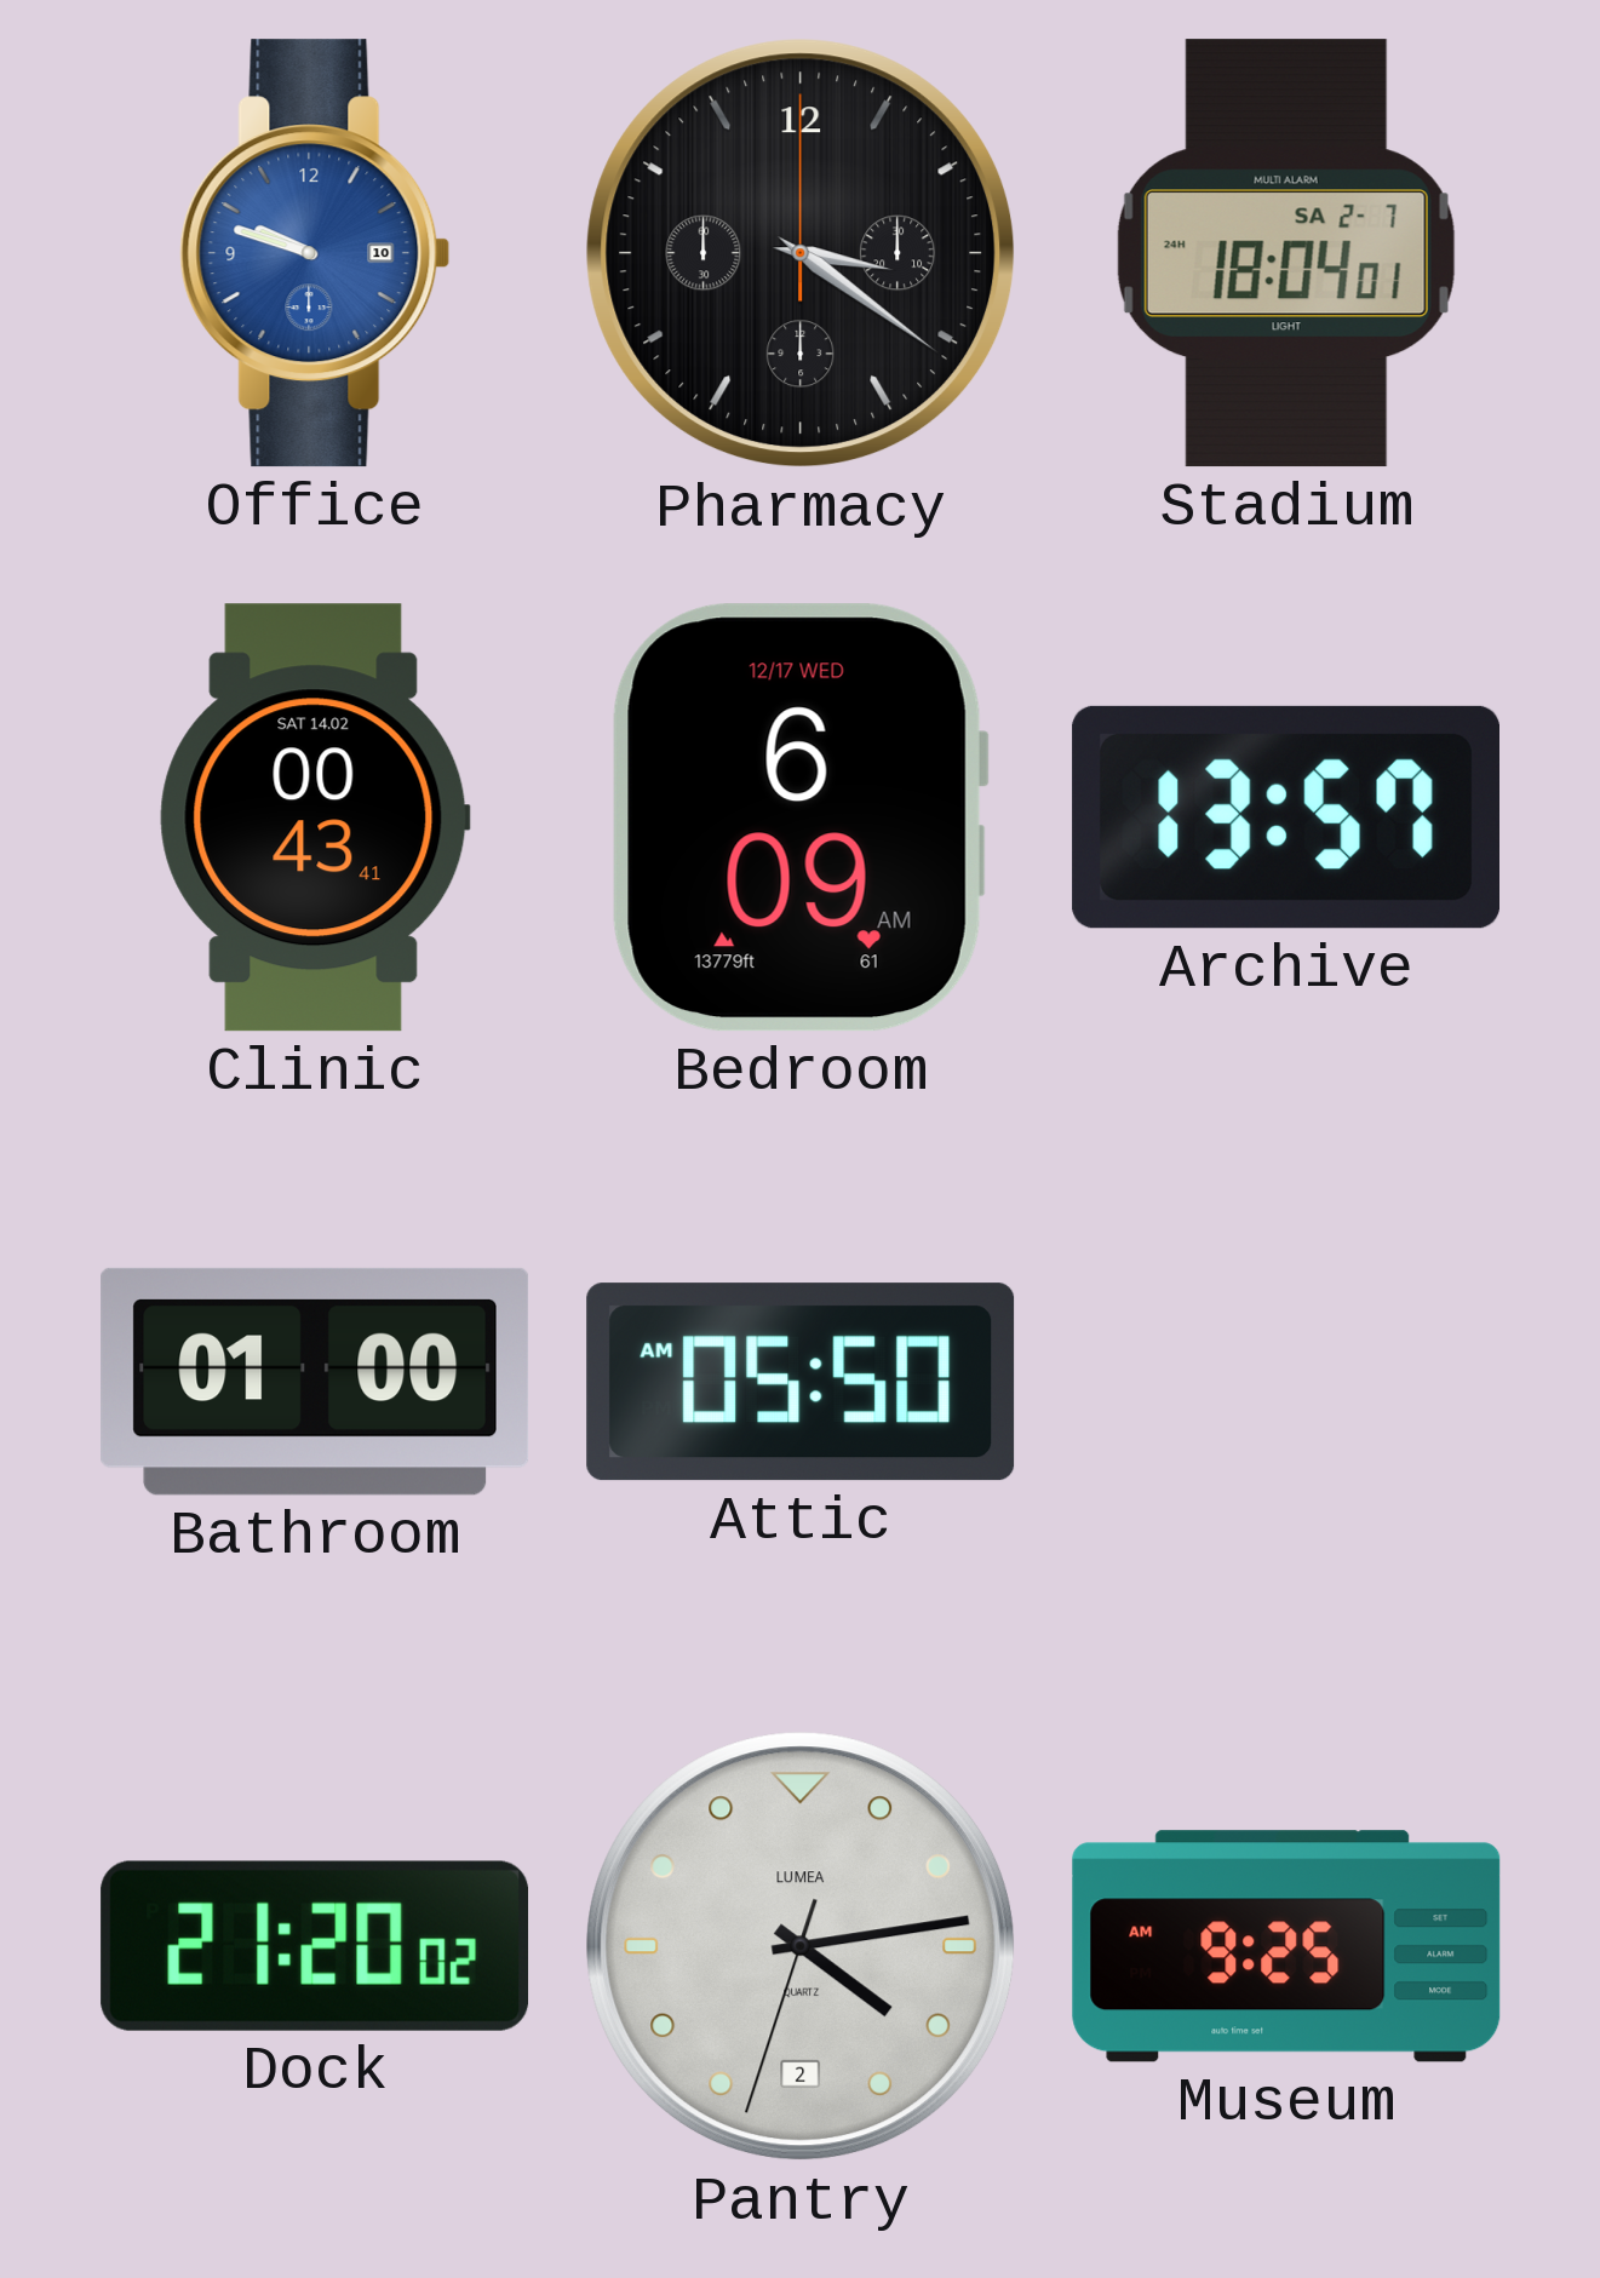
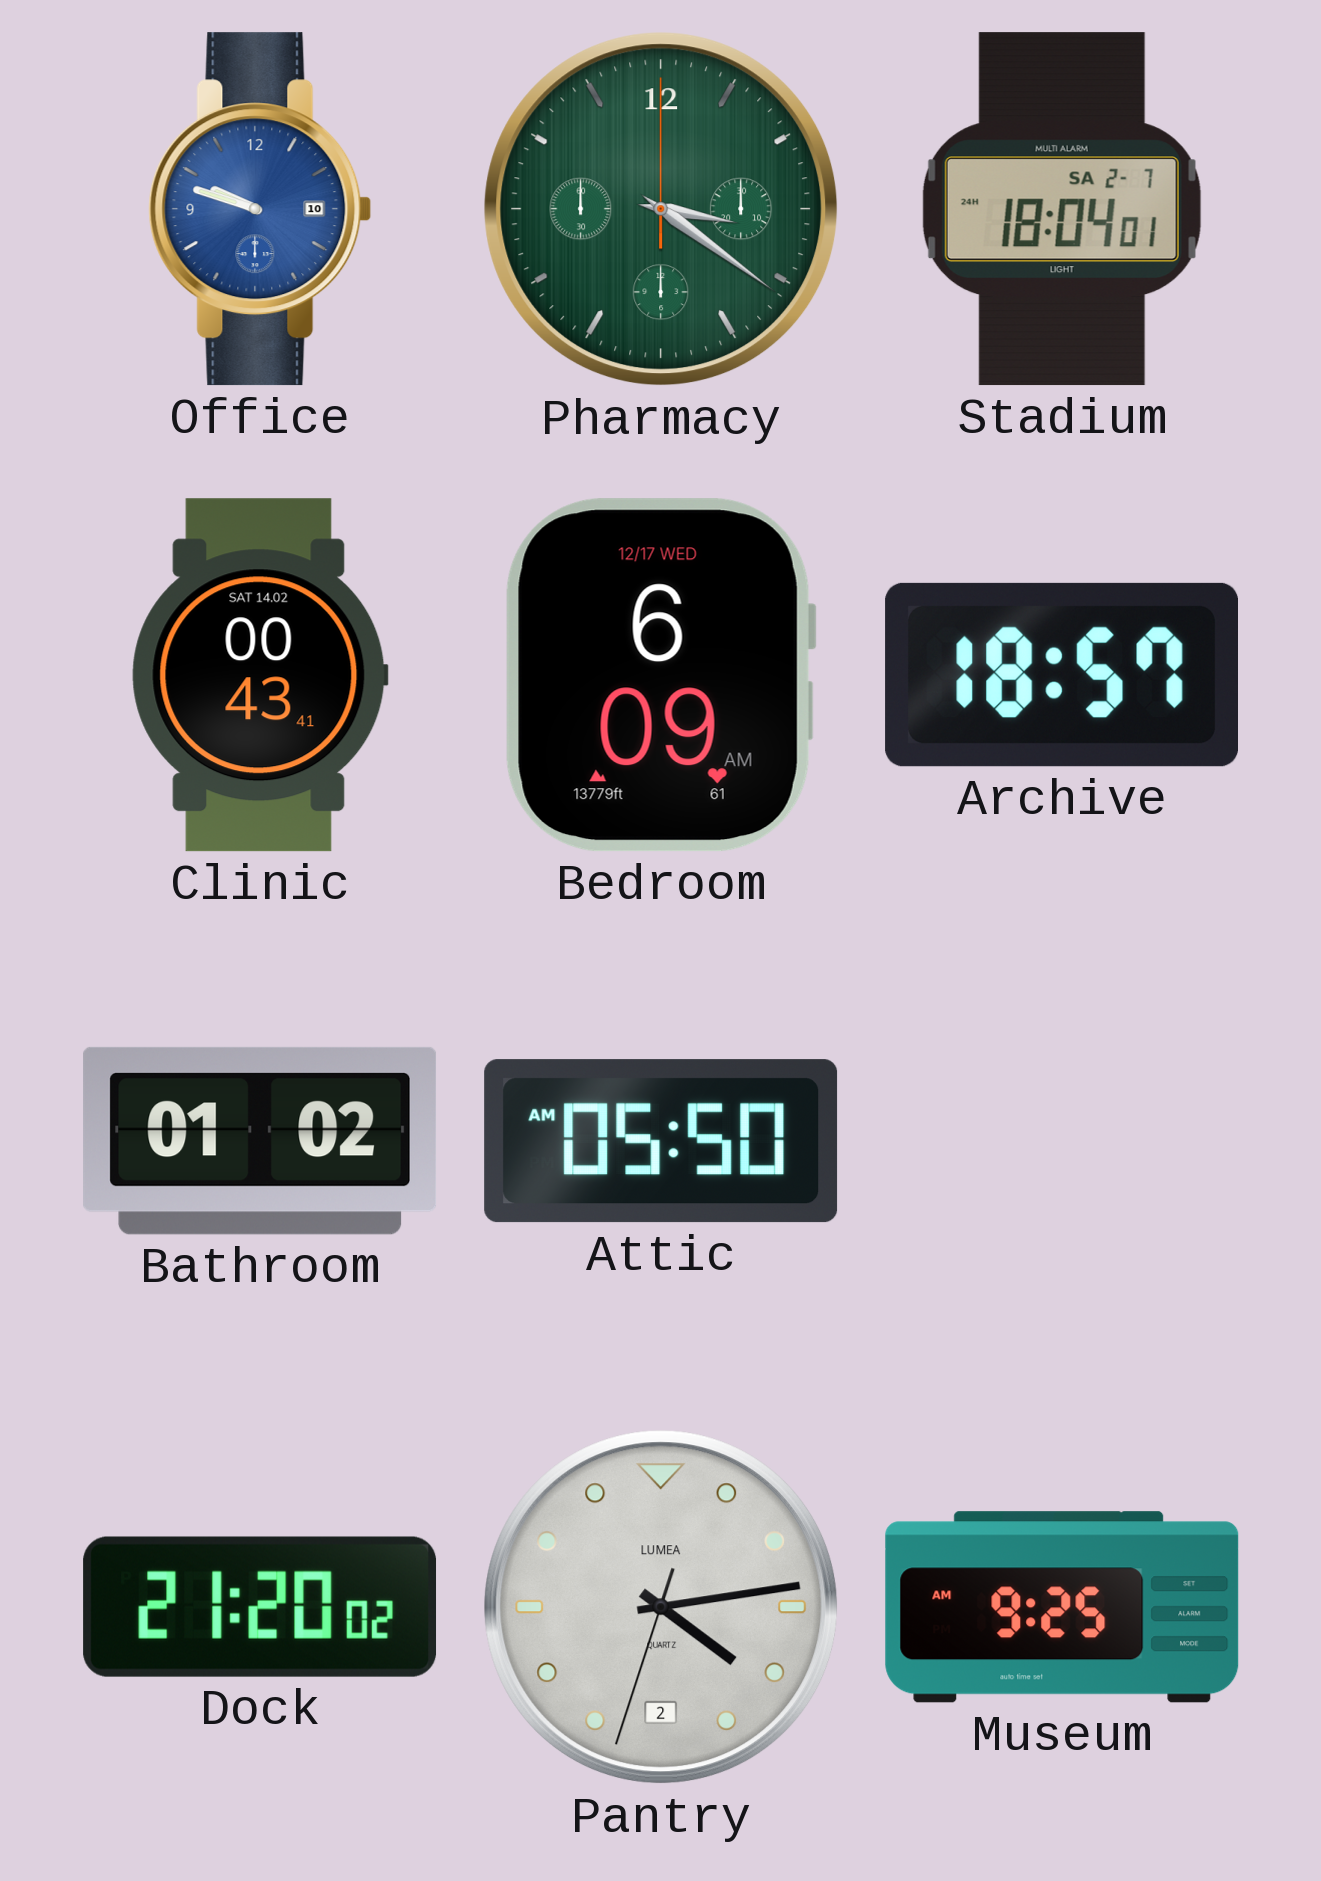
Pharmacy dial: black -> green
Archive: 13:57 -> 18:57
Bathroom: 01:00 -> 01:02
